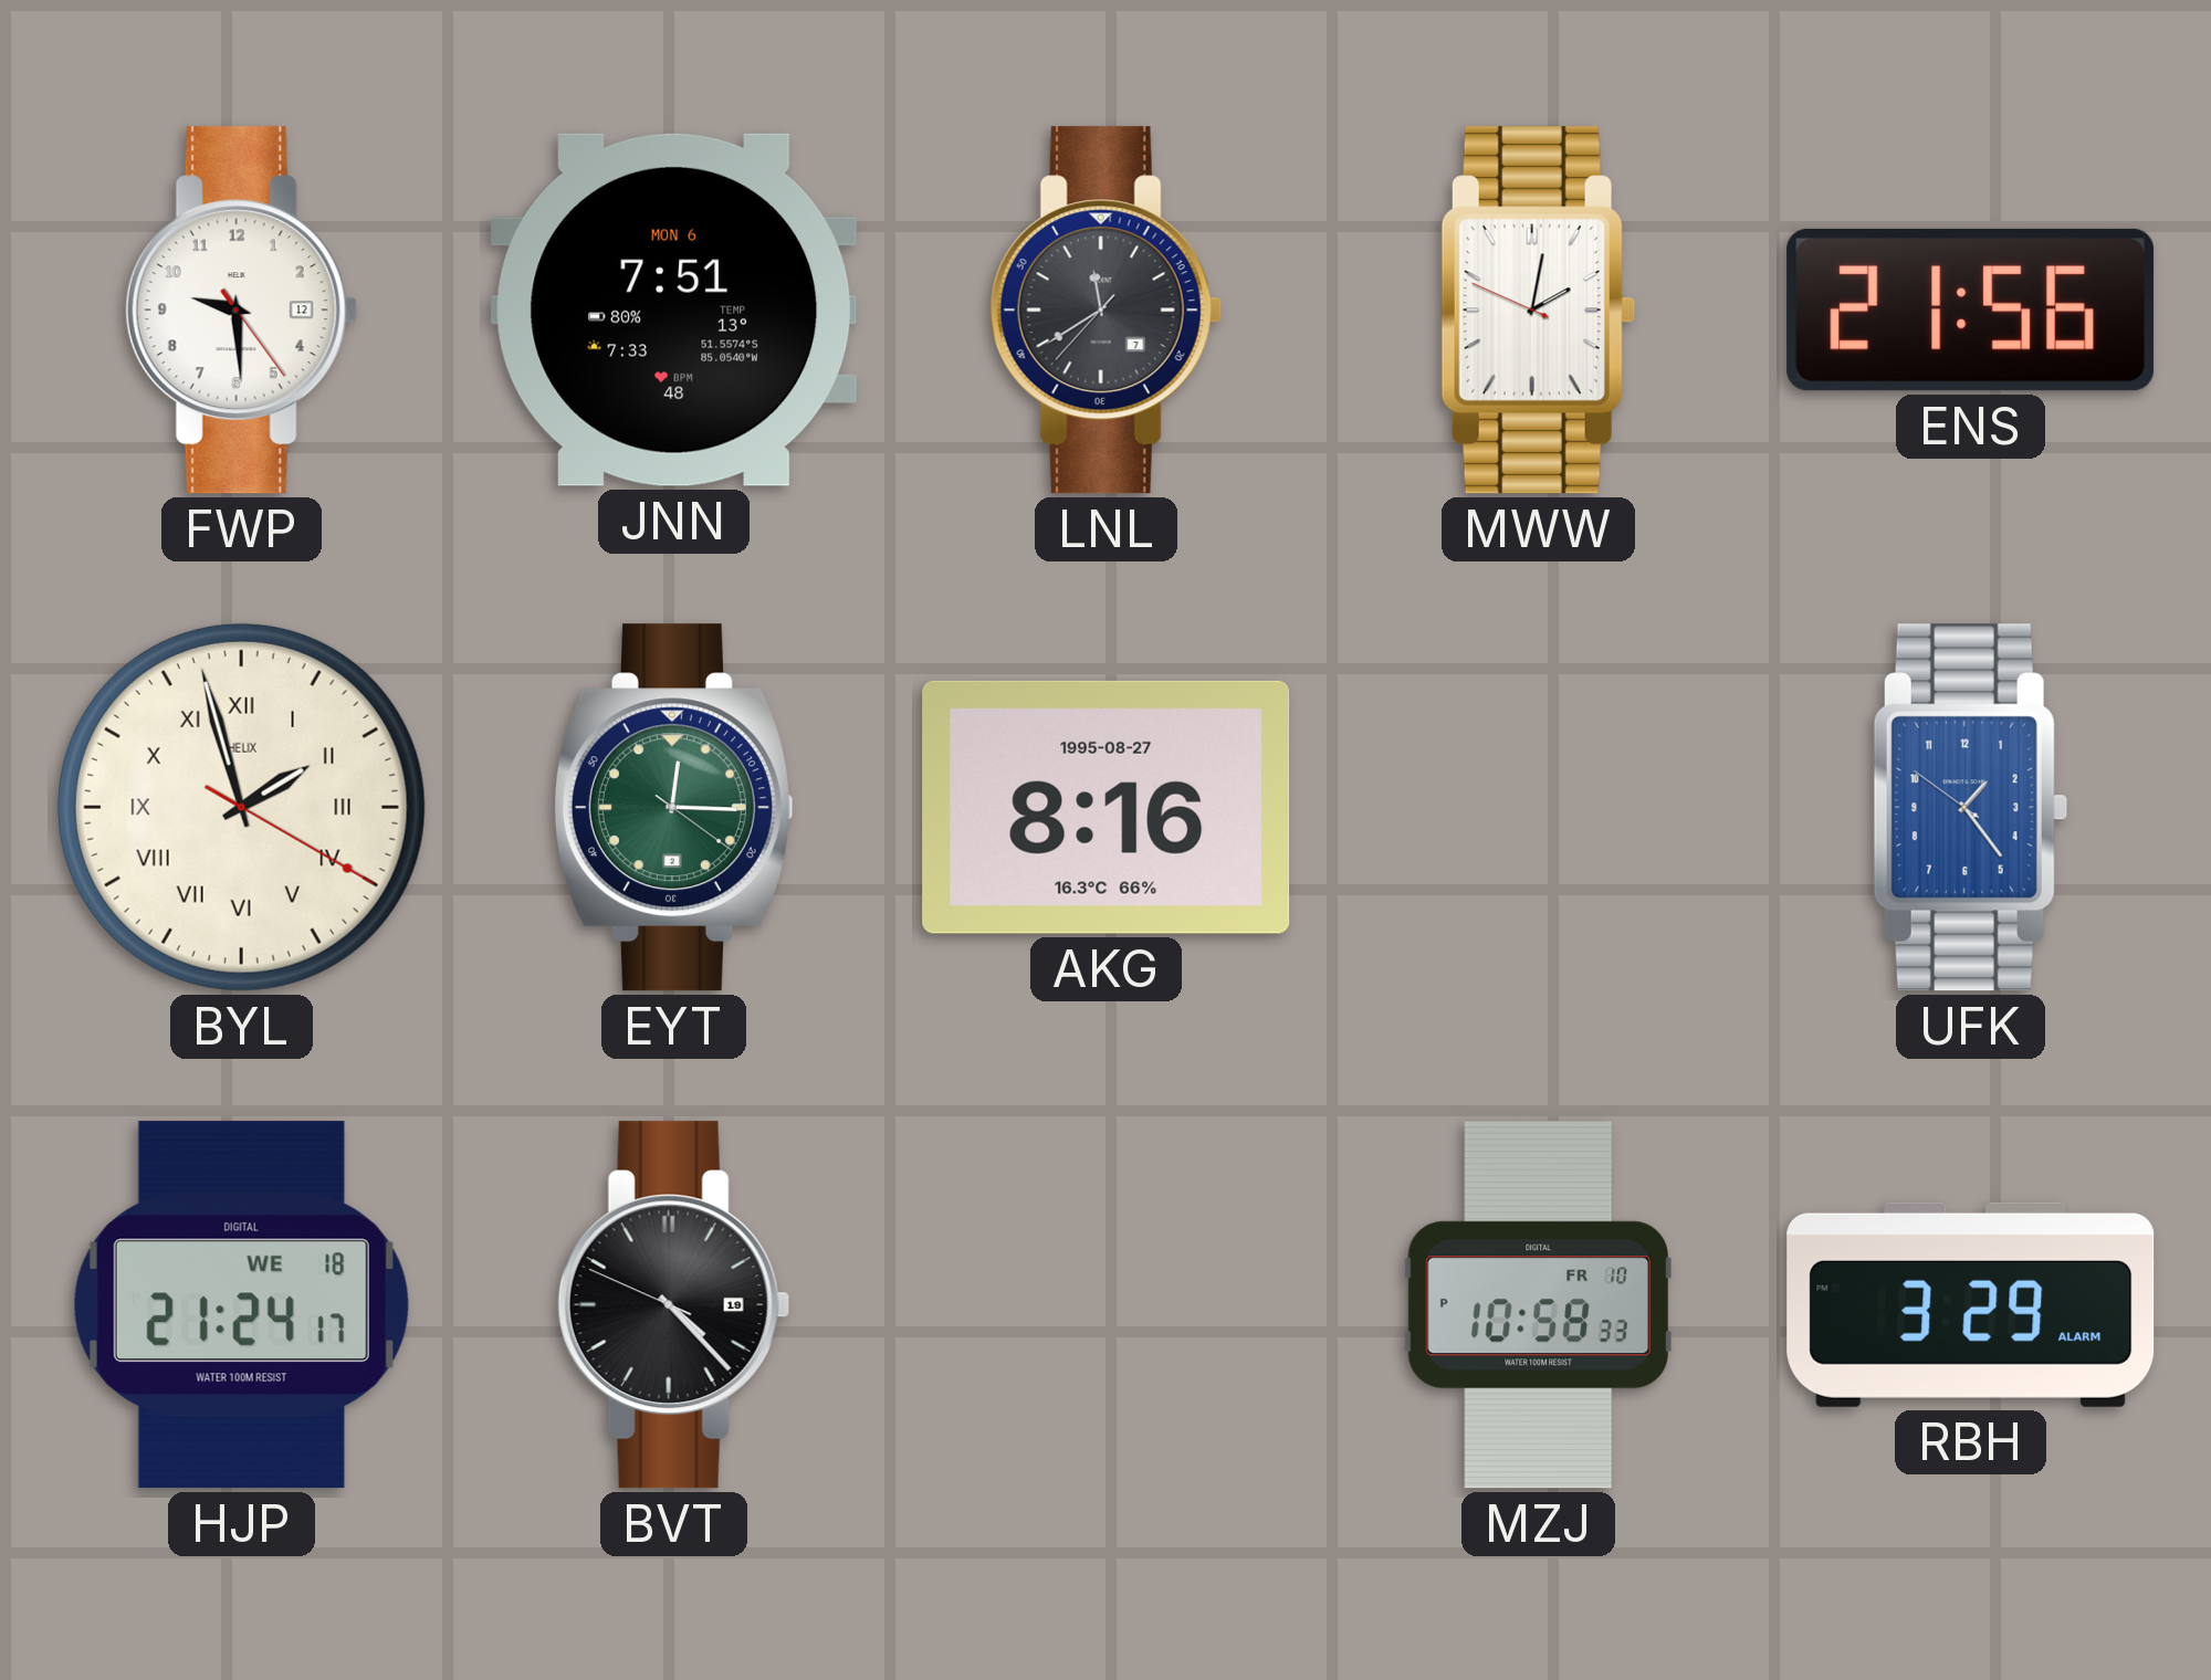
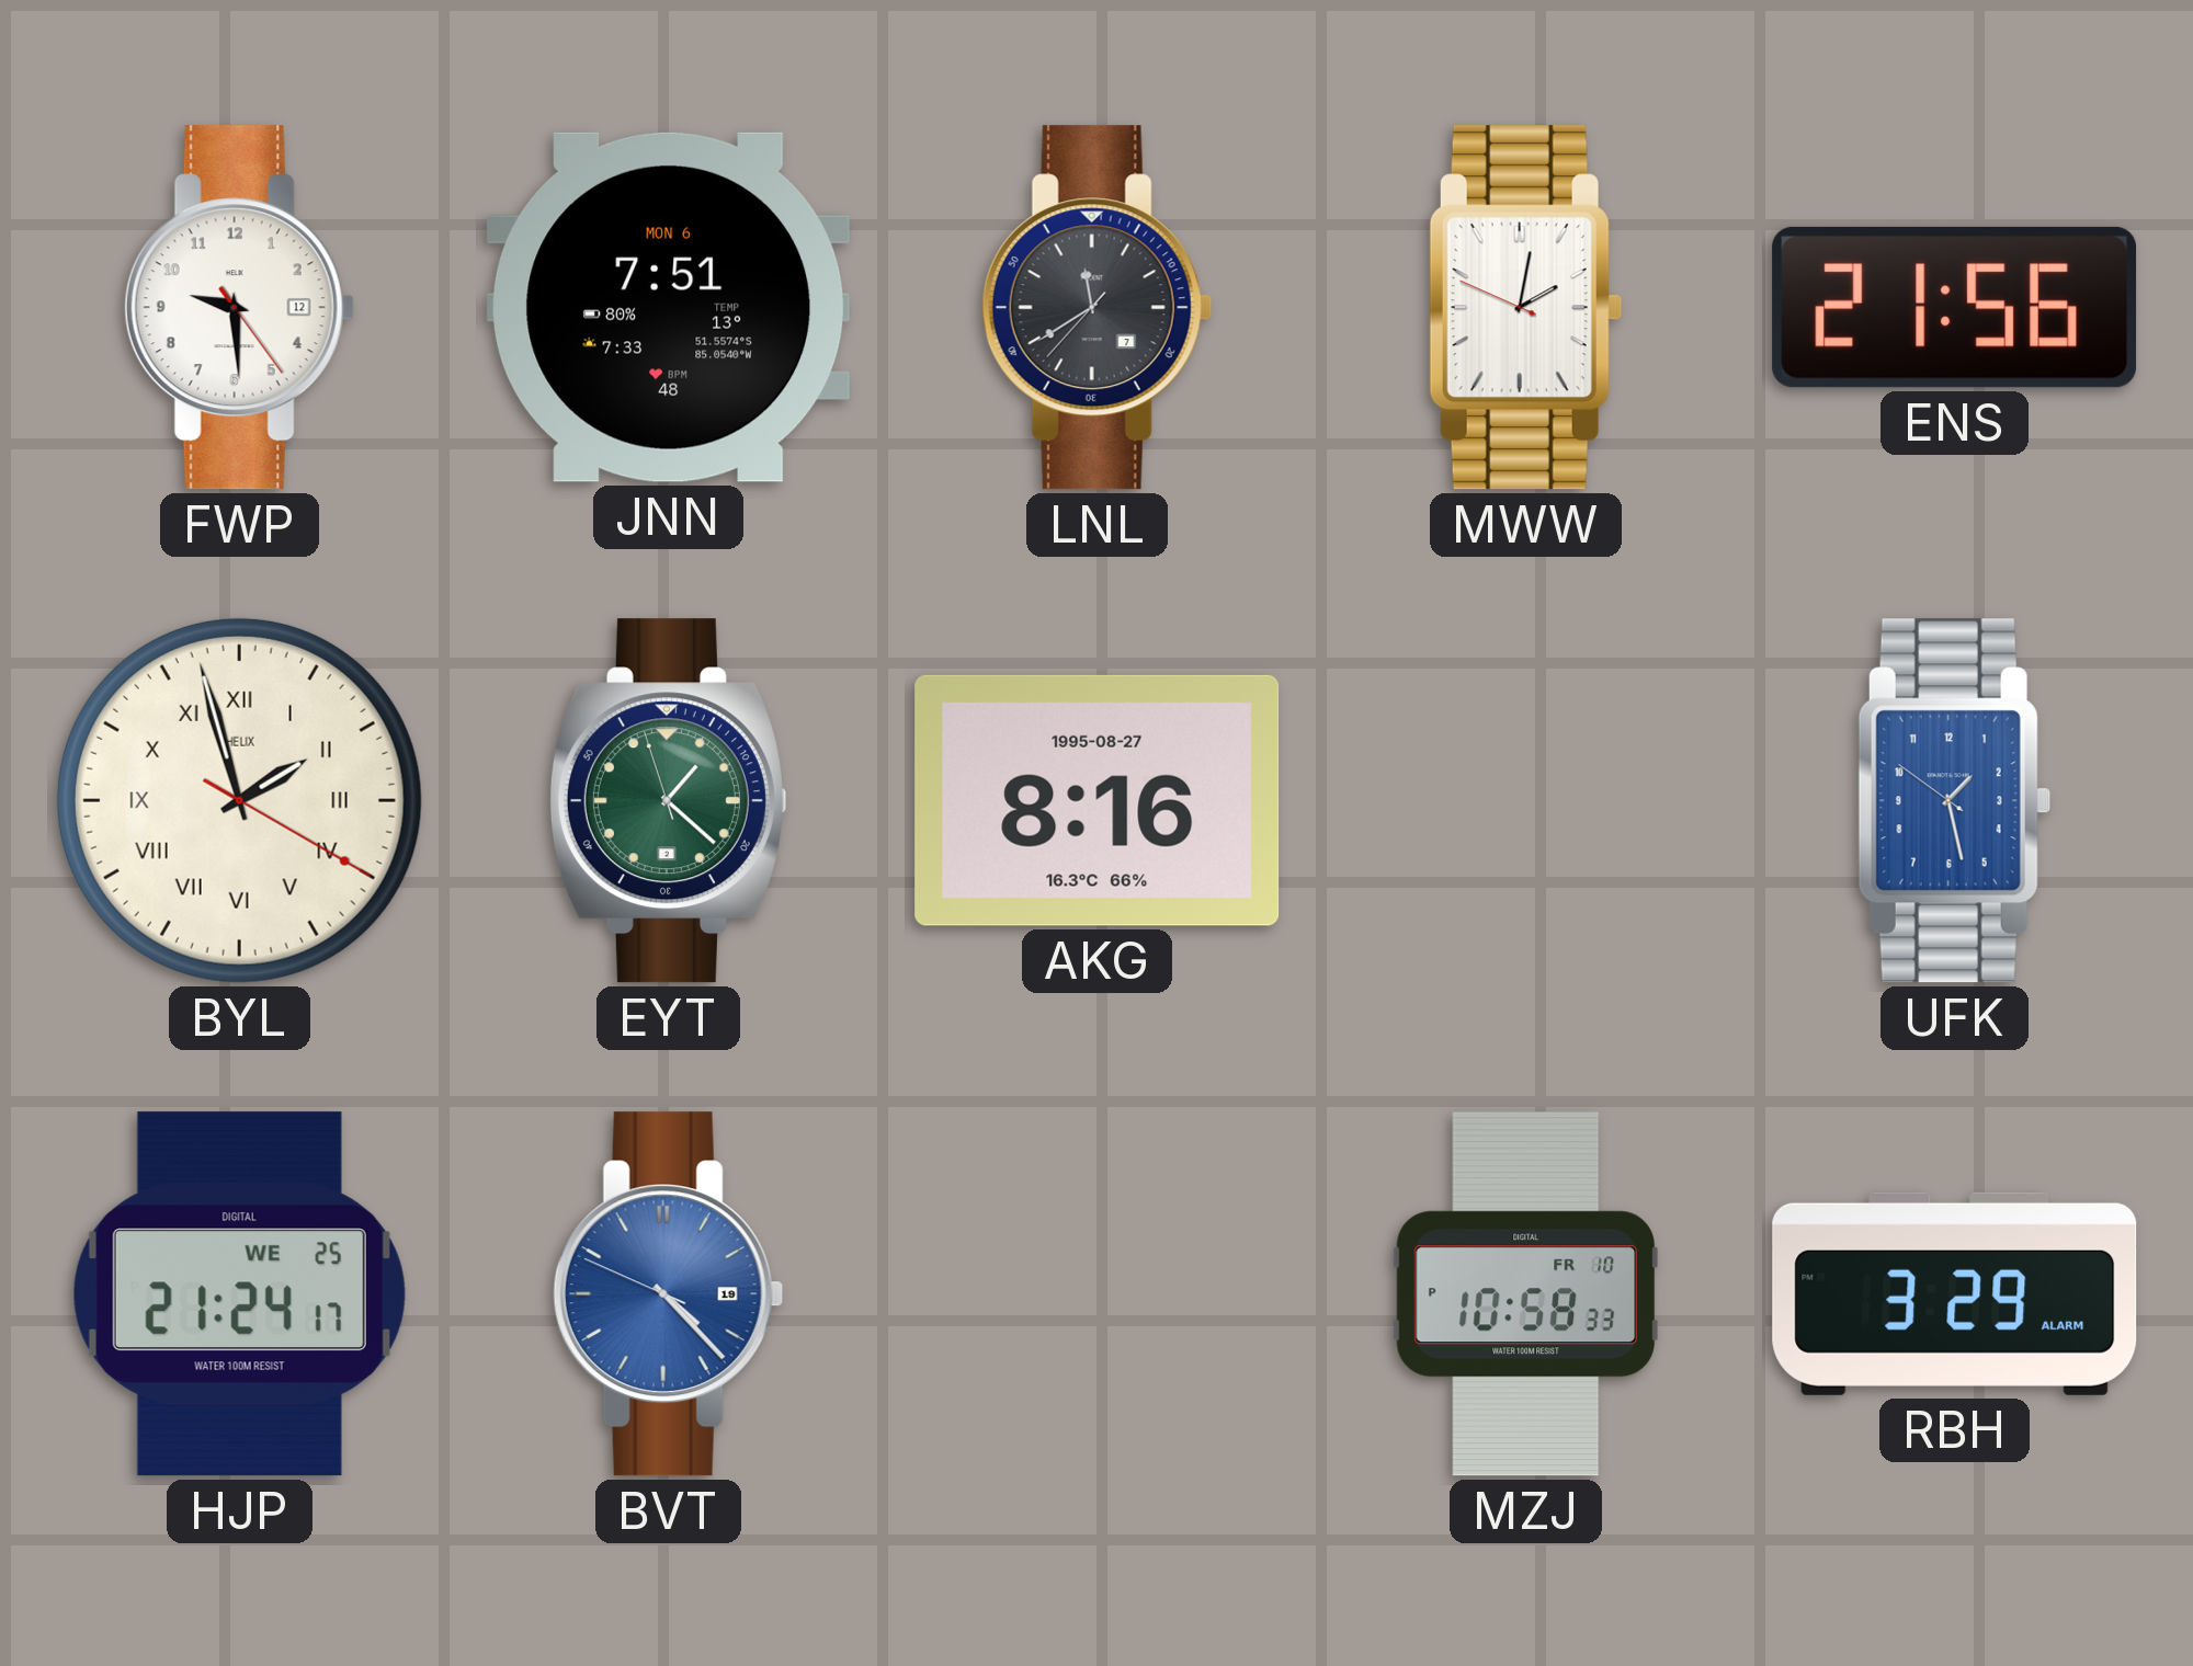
EYT: 12:15 -> 1:21
UFK: 1:23 -> 1:27
HJP date: WE 18 -> WE 25
BVT dial: black -> blue
